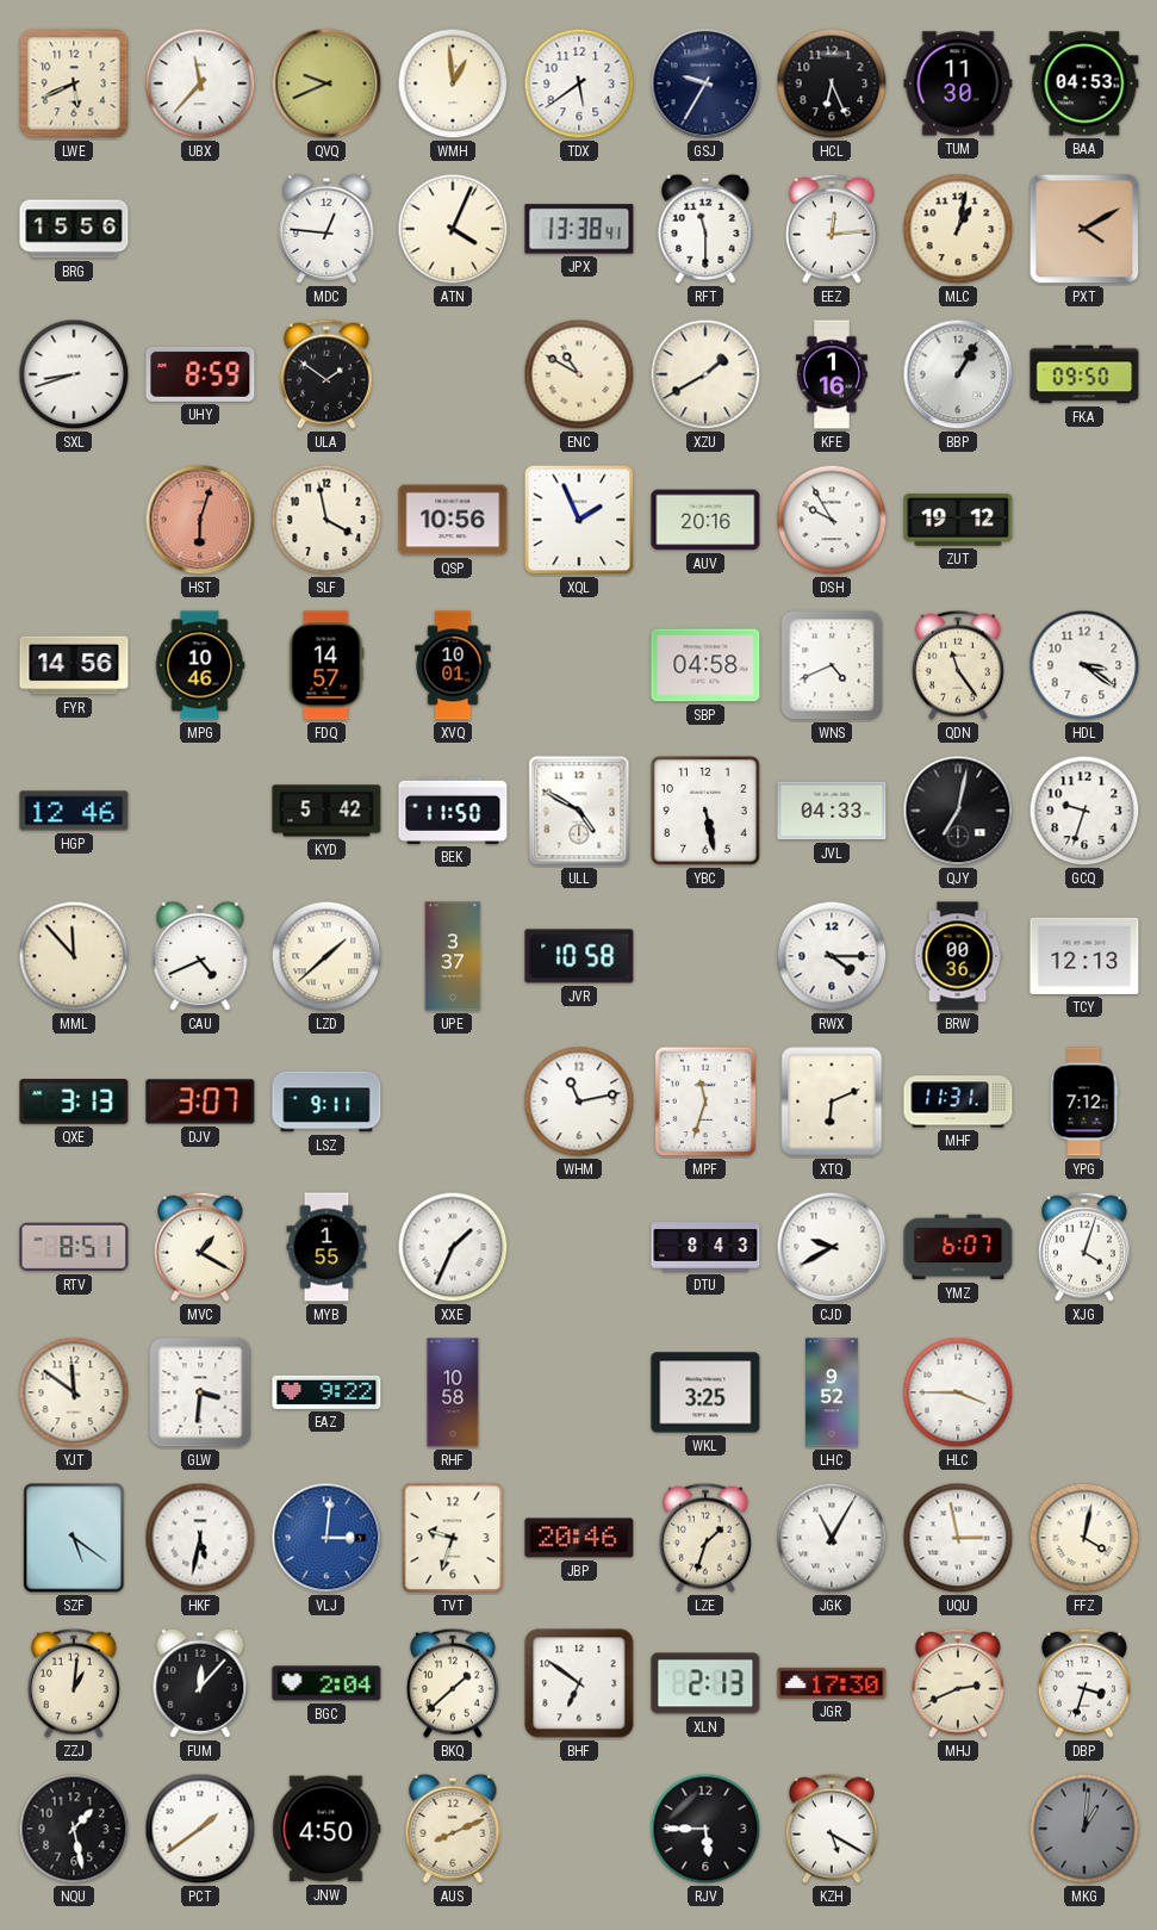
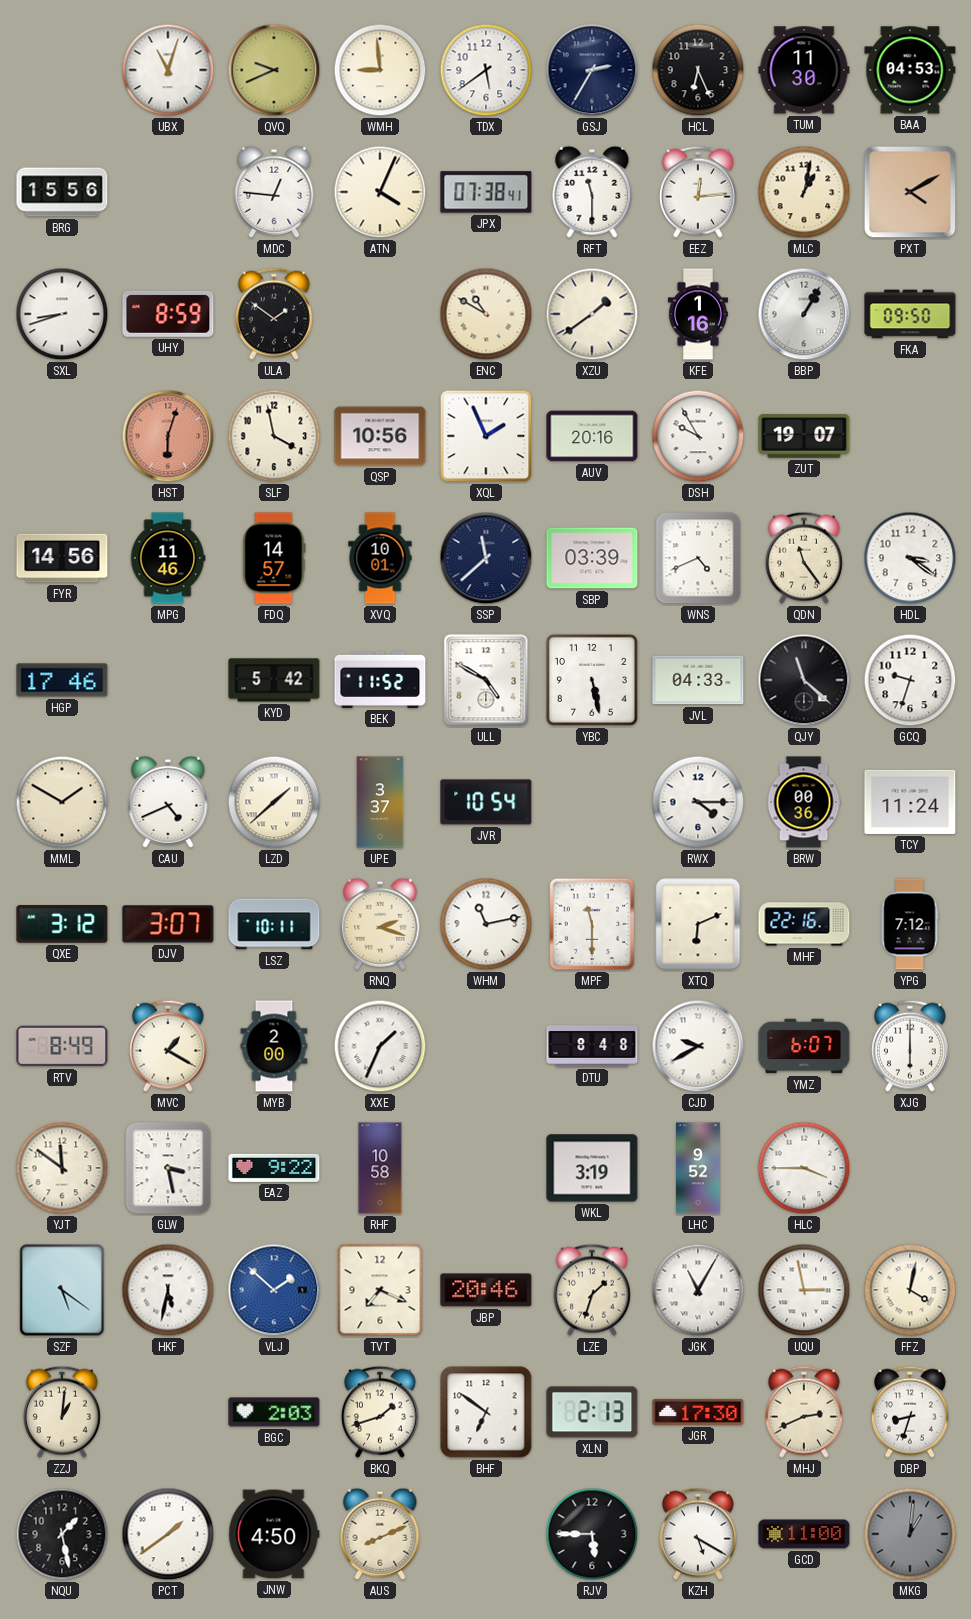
LWE: 5:41 -> none
UBX: 11:37 -> 11:03
WMH: 12:59 -> 8:59
GSJ: 9:35 -> 2:35
JPX: 13:38 -> 07:38
XZU: 1:40 -> 1:39
ZUT: 19:12 -> 19:07
MPG: 10:46 -> 11:46
SSP: none -> 11:38
SBP: 04:58 -> 03:39
HGP: 12:46 -> 17:46
BEK: 11:50 -> 11:52
QJY: 7:02 -> 11:22
MML: 11:53 -> 1:50
JVR: 10:58 -> 10:54
TCY: 12:13 -> 11:24
QXE: 3:13 -> 3:12
LSZ: 9:11 -> 10:11
RNQ: none -> 2:18
MPF: 11:33 -> 11:30
MHF: 11:31 -> 22:16
RTV: 8:51 -> 8:49
MYB: 1:55 -> 2:00
DTU: 8:43 -> 8:48
XJG: 4:03 -> 6:00
GLW: 3:31 -> 3:28
WKL: 3:25 -> 3:19
VLJ: 3:01 -> 1:52
TVT: 9:33 -> 7:19
FUM: 12:07 -> none
BGC: 2:04 -> 2:03
BKQ: 1:38 -> 1:42
DBP: 3:33 -> 8:33
GCD: none -> 11:00
